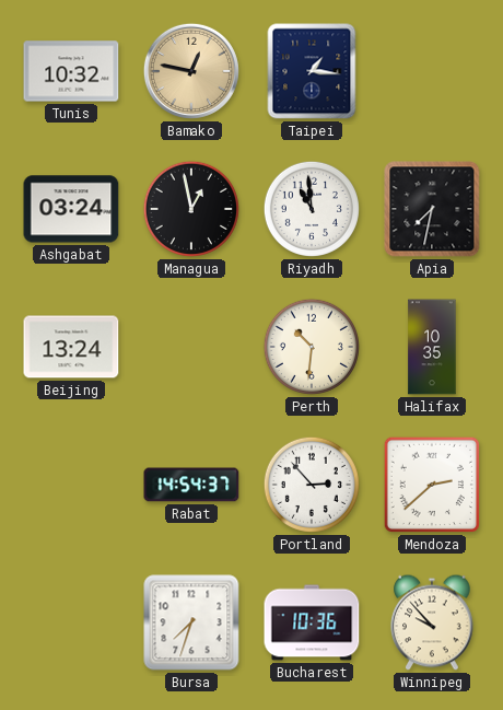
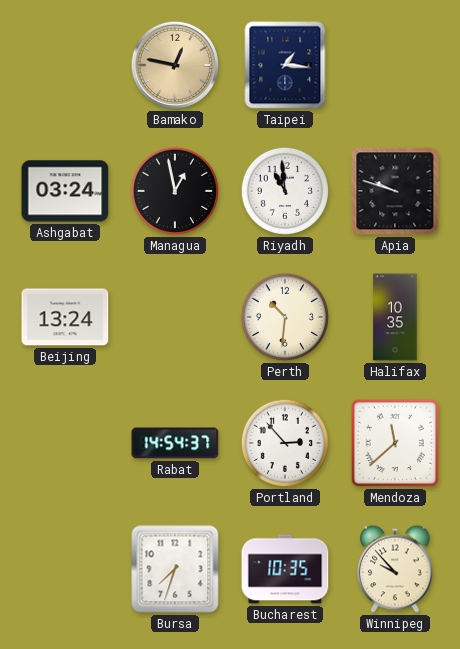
Tunis: 10:32 -> none
Apia: 7:32 -> 9:48
Mendoza: 2:38 -> 11:38
Bucharest: 10:36 -> 10:35
